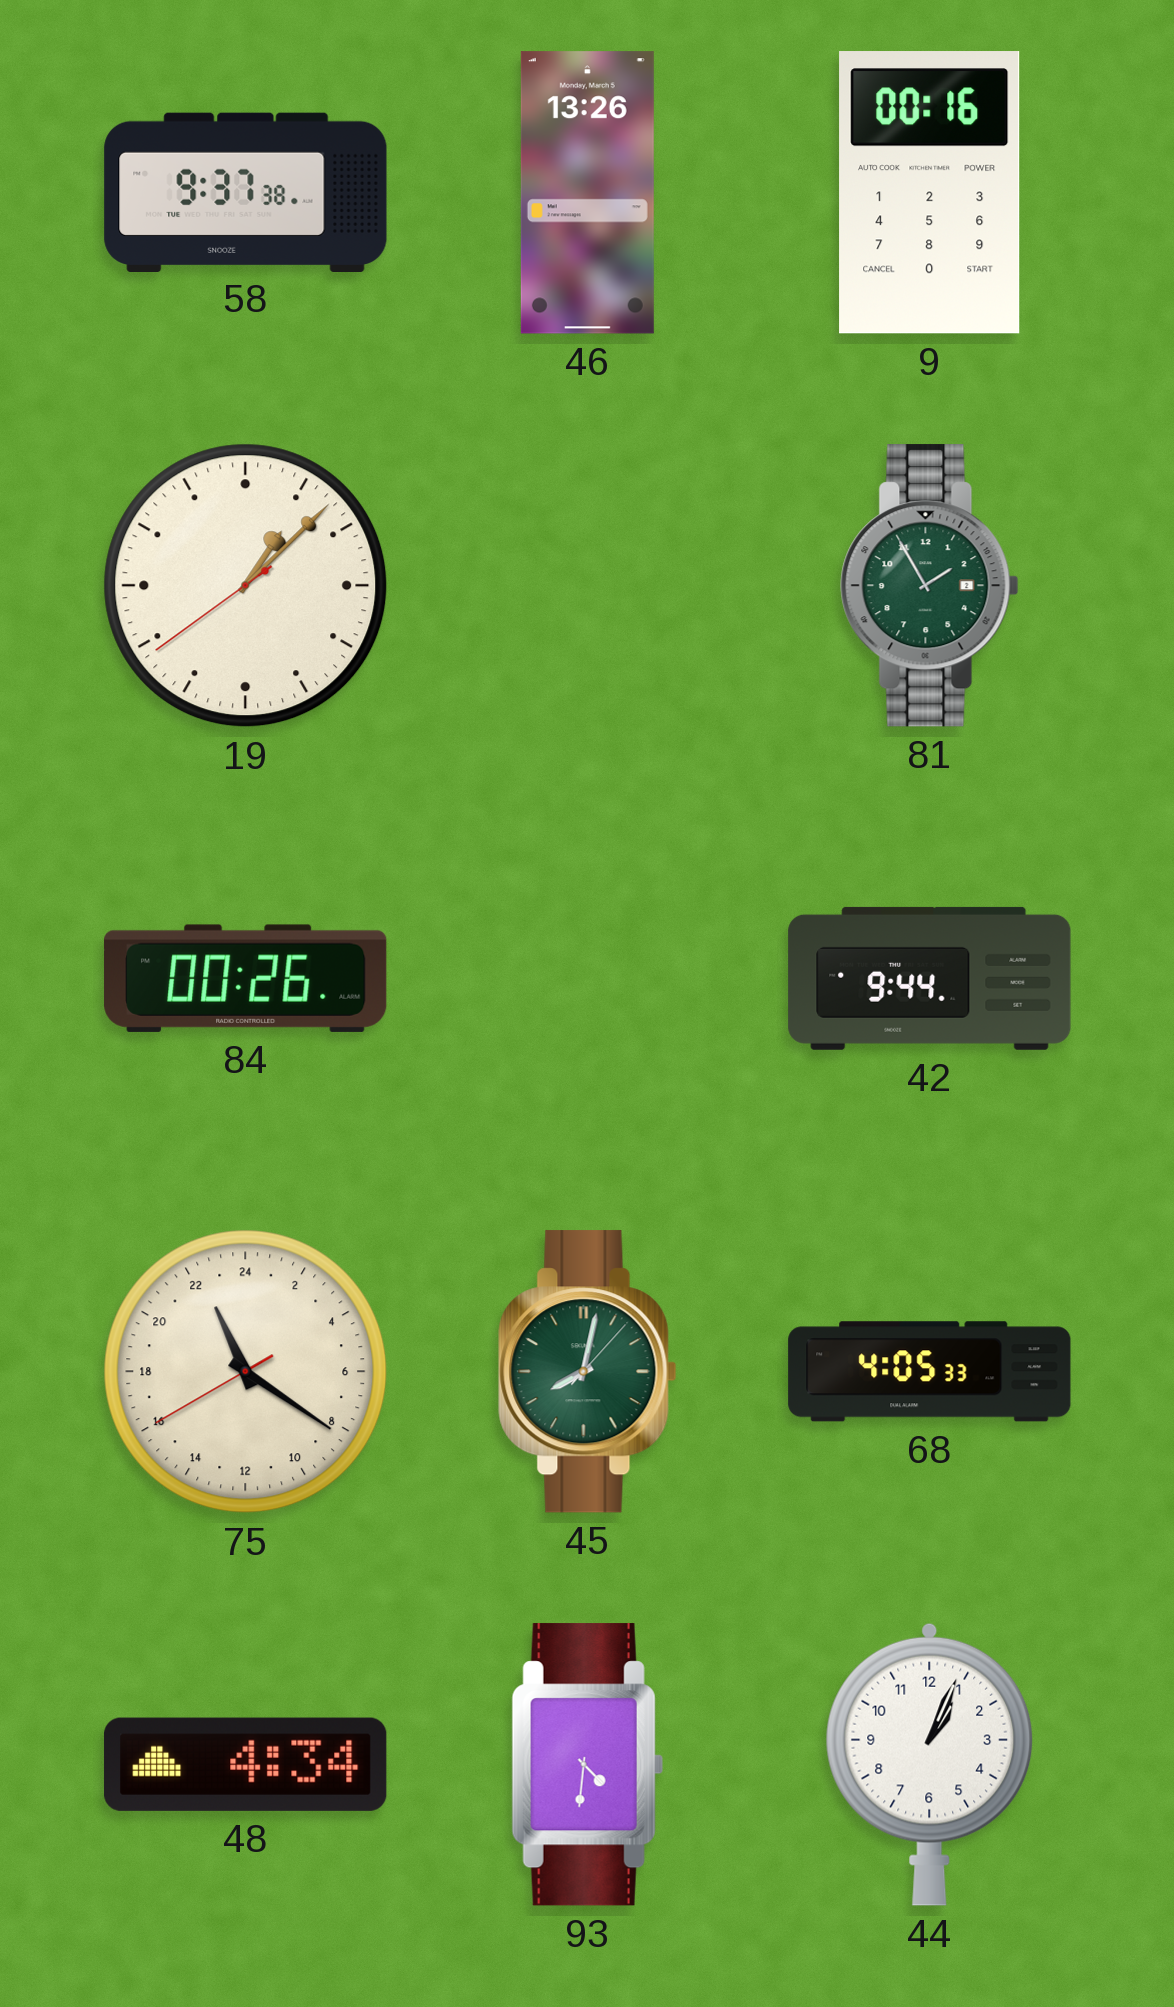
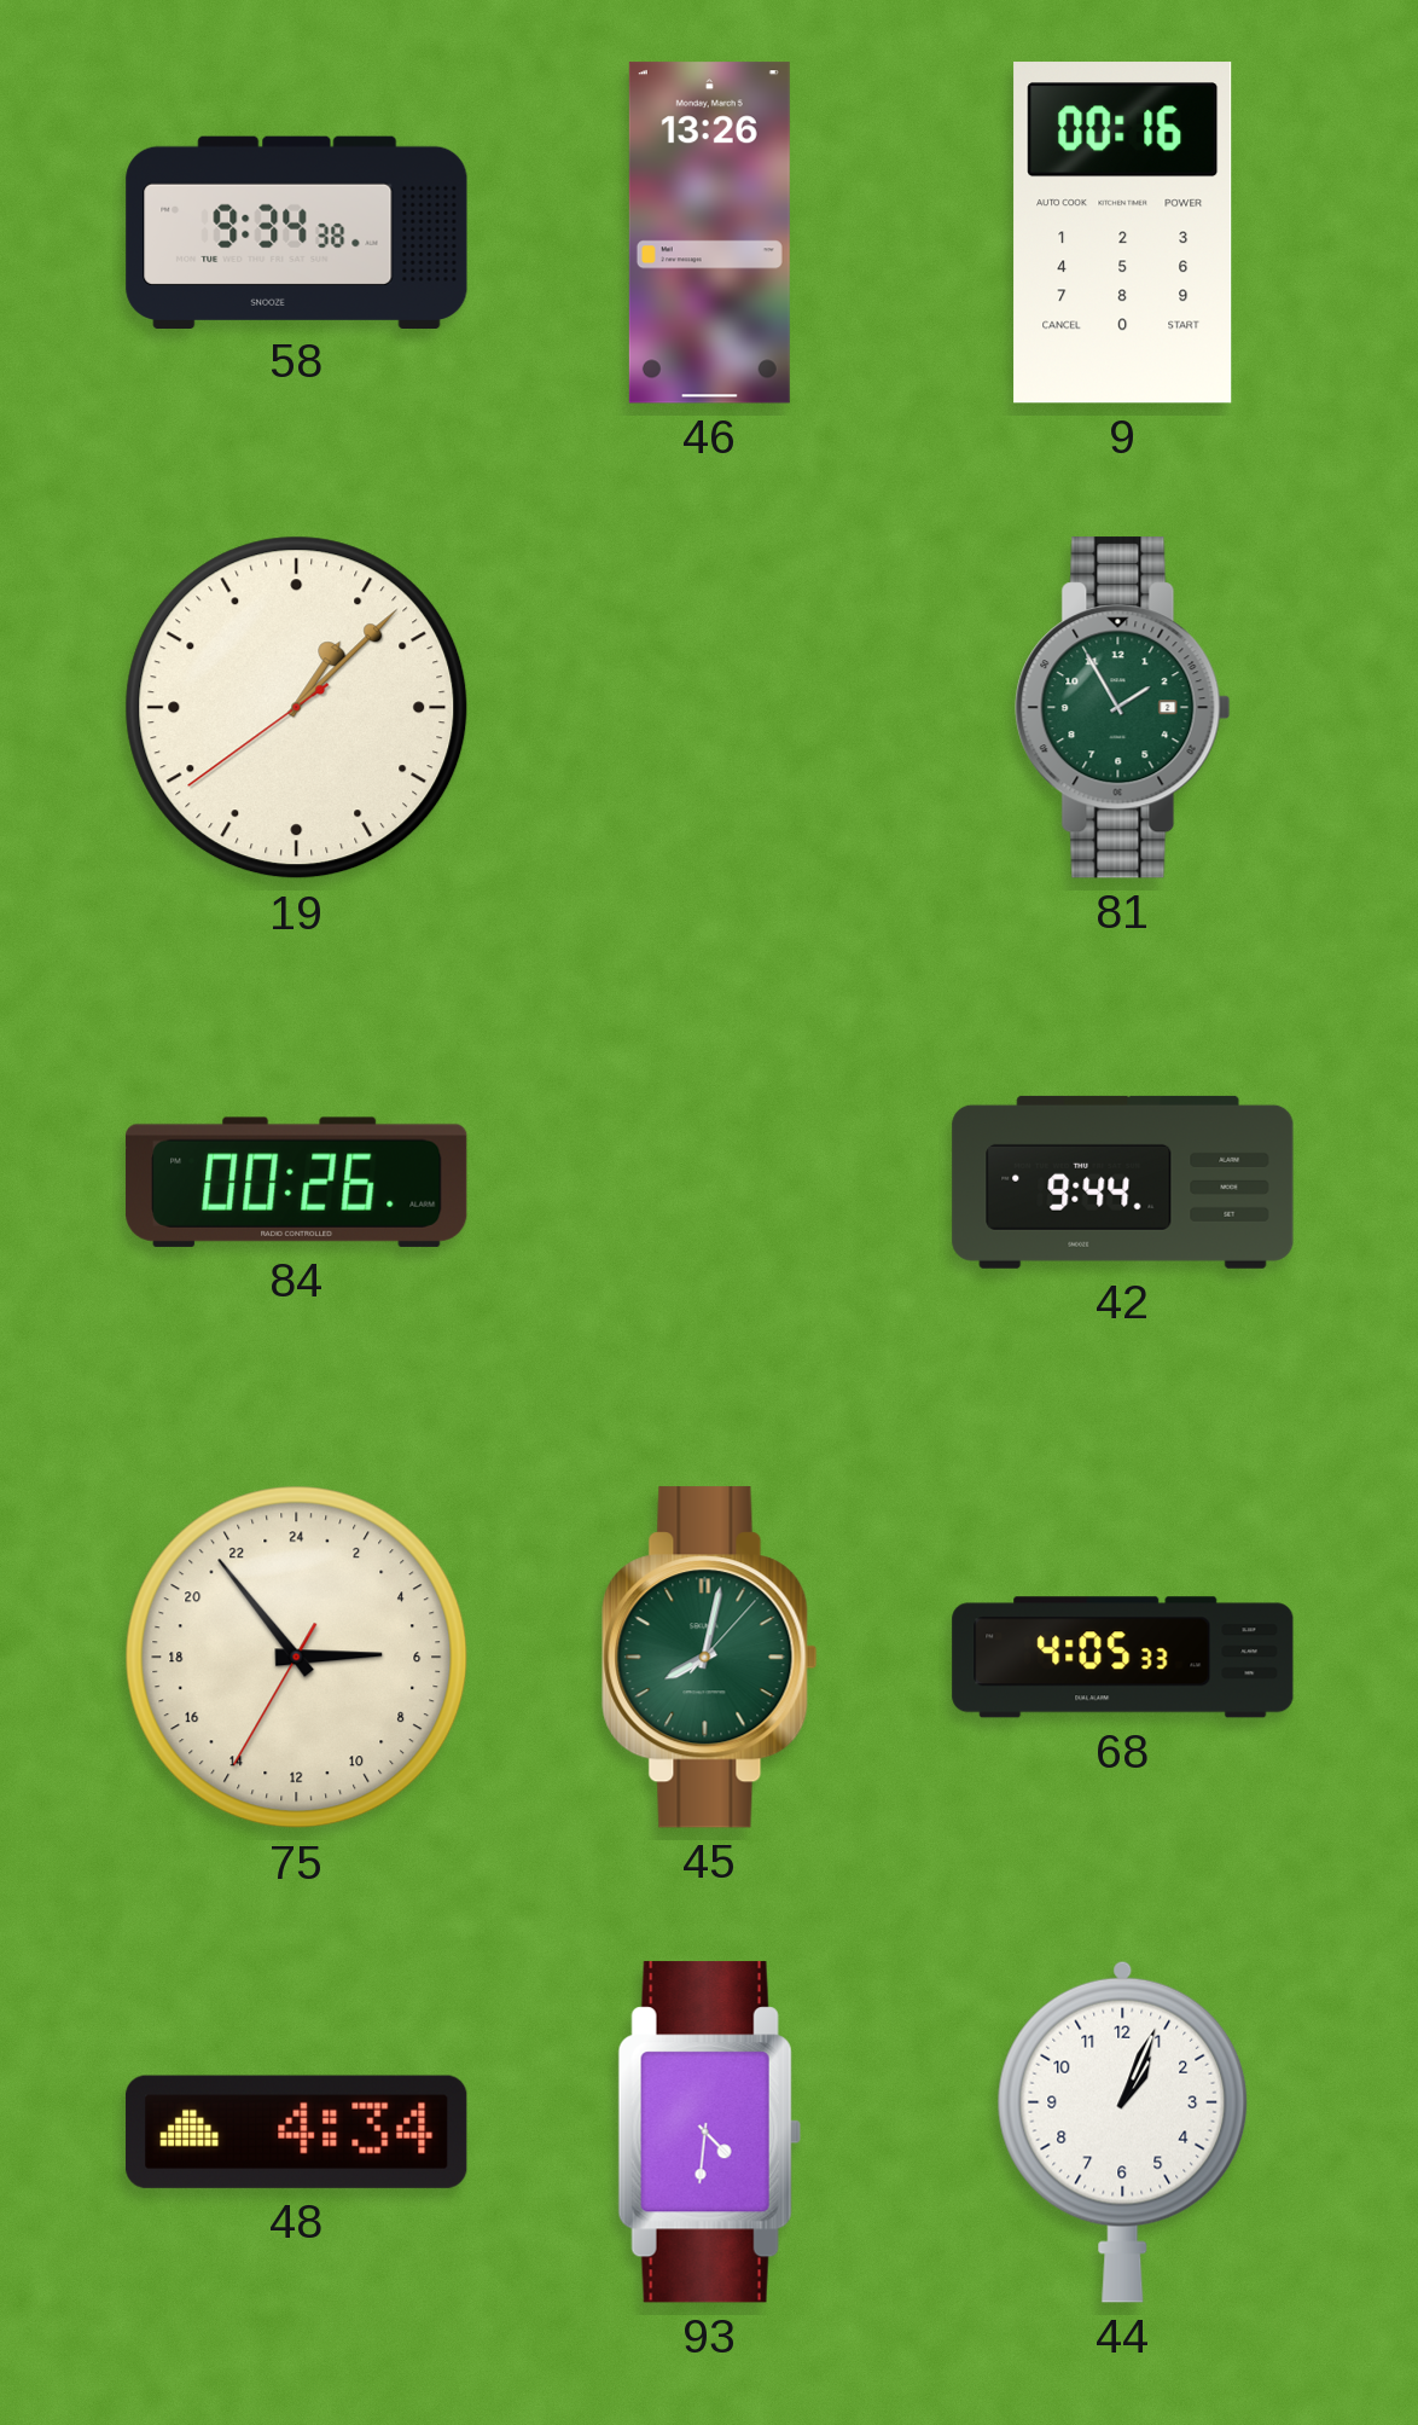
58: 9:37 -> 9:34
75: 22:20 -> 5:53
